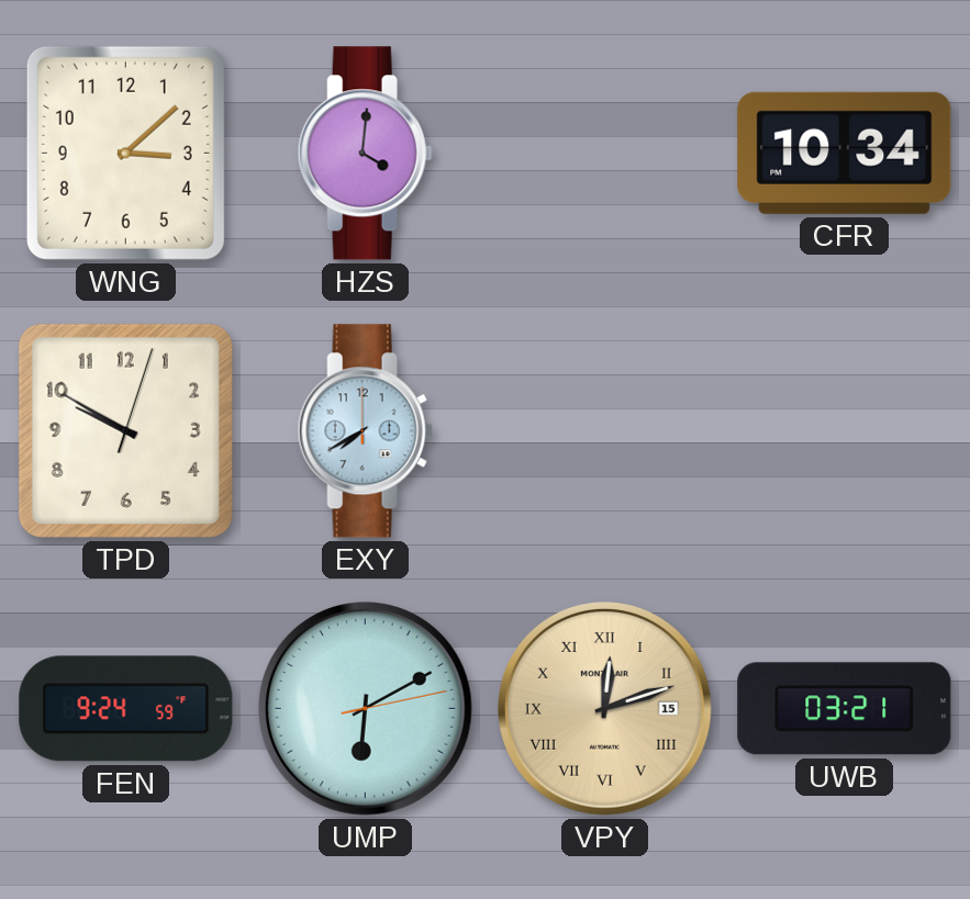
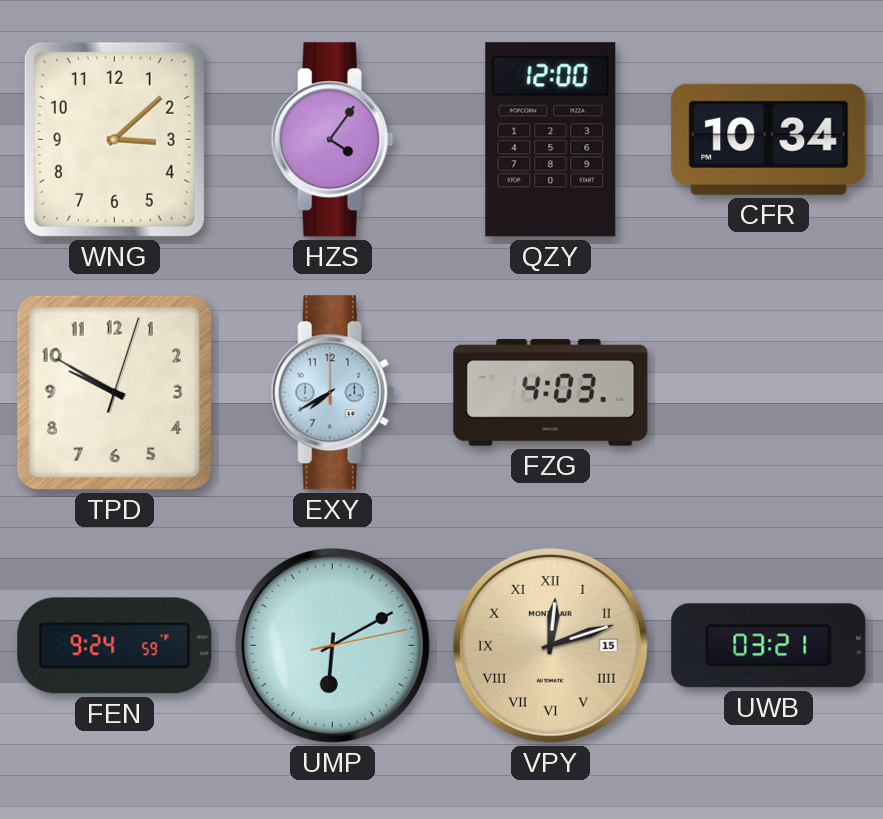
HZS: 4:01 -> 4:06
QZY: none -> 12:00
FZG: none -> 4:03
